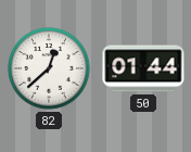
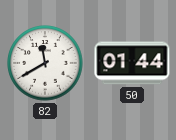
82: 12:38 -> 11:40
